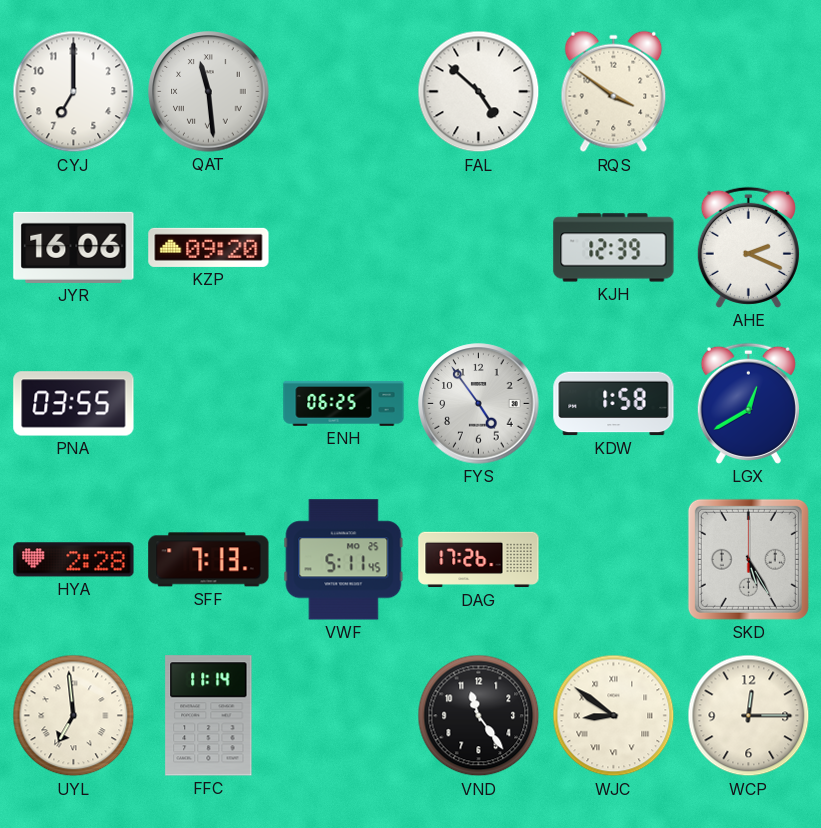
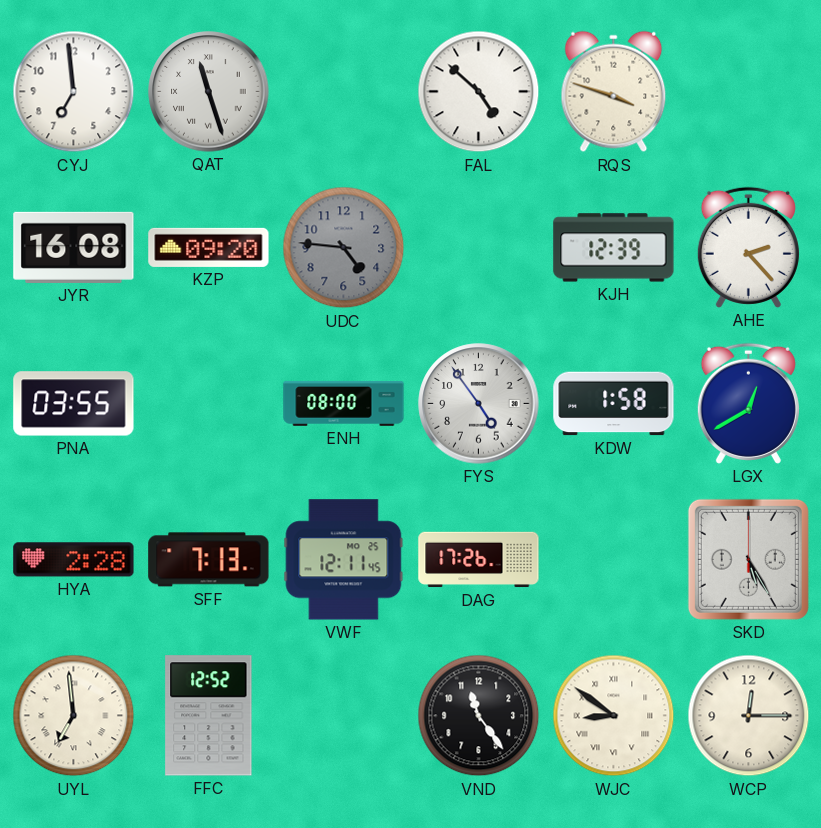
CYJ: 7:00 -> 6:59
QAT: 11:29 -> 11:27
RQS: 3:51 -> 3:48
JYR: 16:06 -> 16:08
UDC: none -> 4:46
AHE: 2:19 -> 2:23
ENH: 06:25 -> 08:00
VWF: 5:11 -> 12:11
FFC: 11:14 -> 12:52
